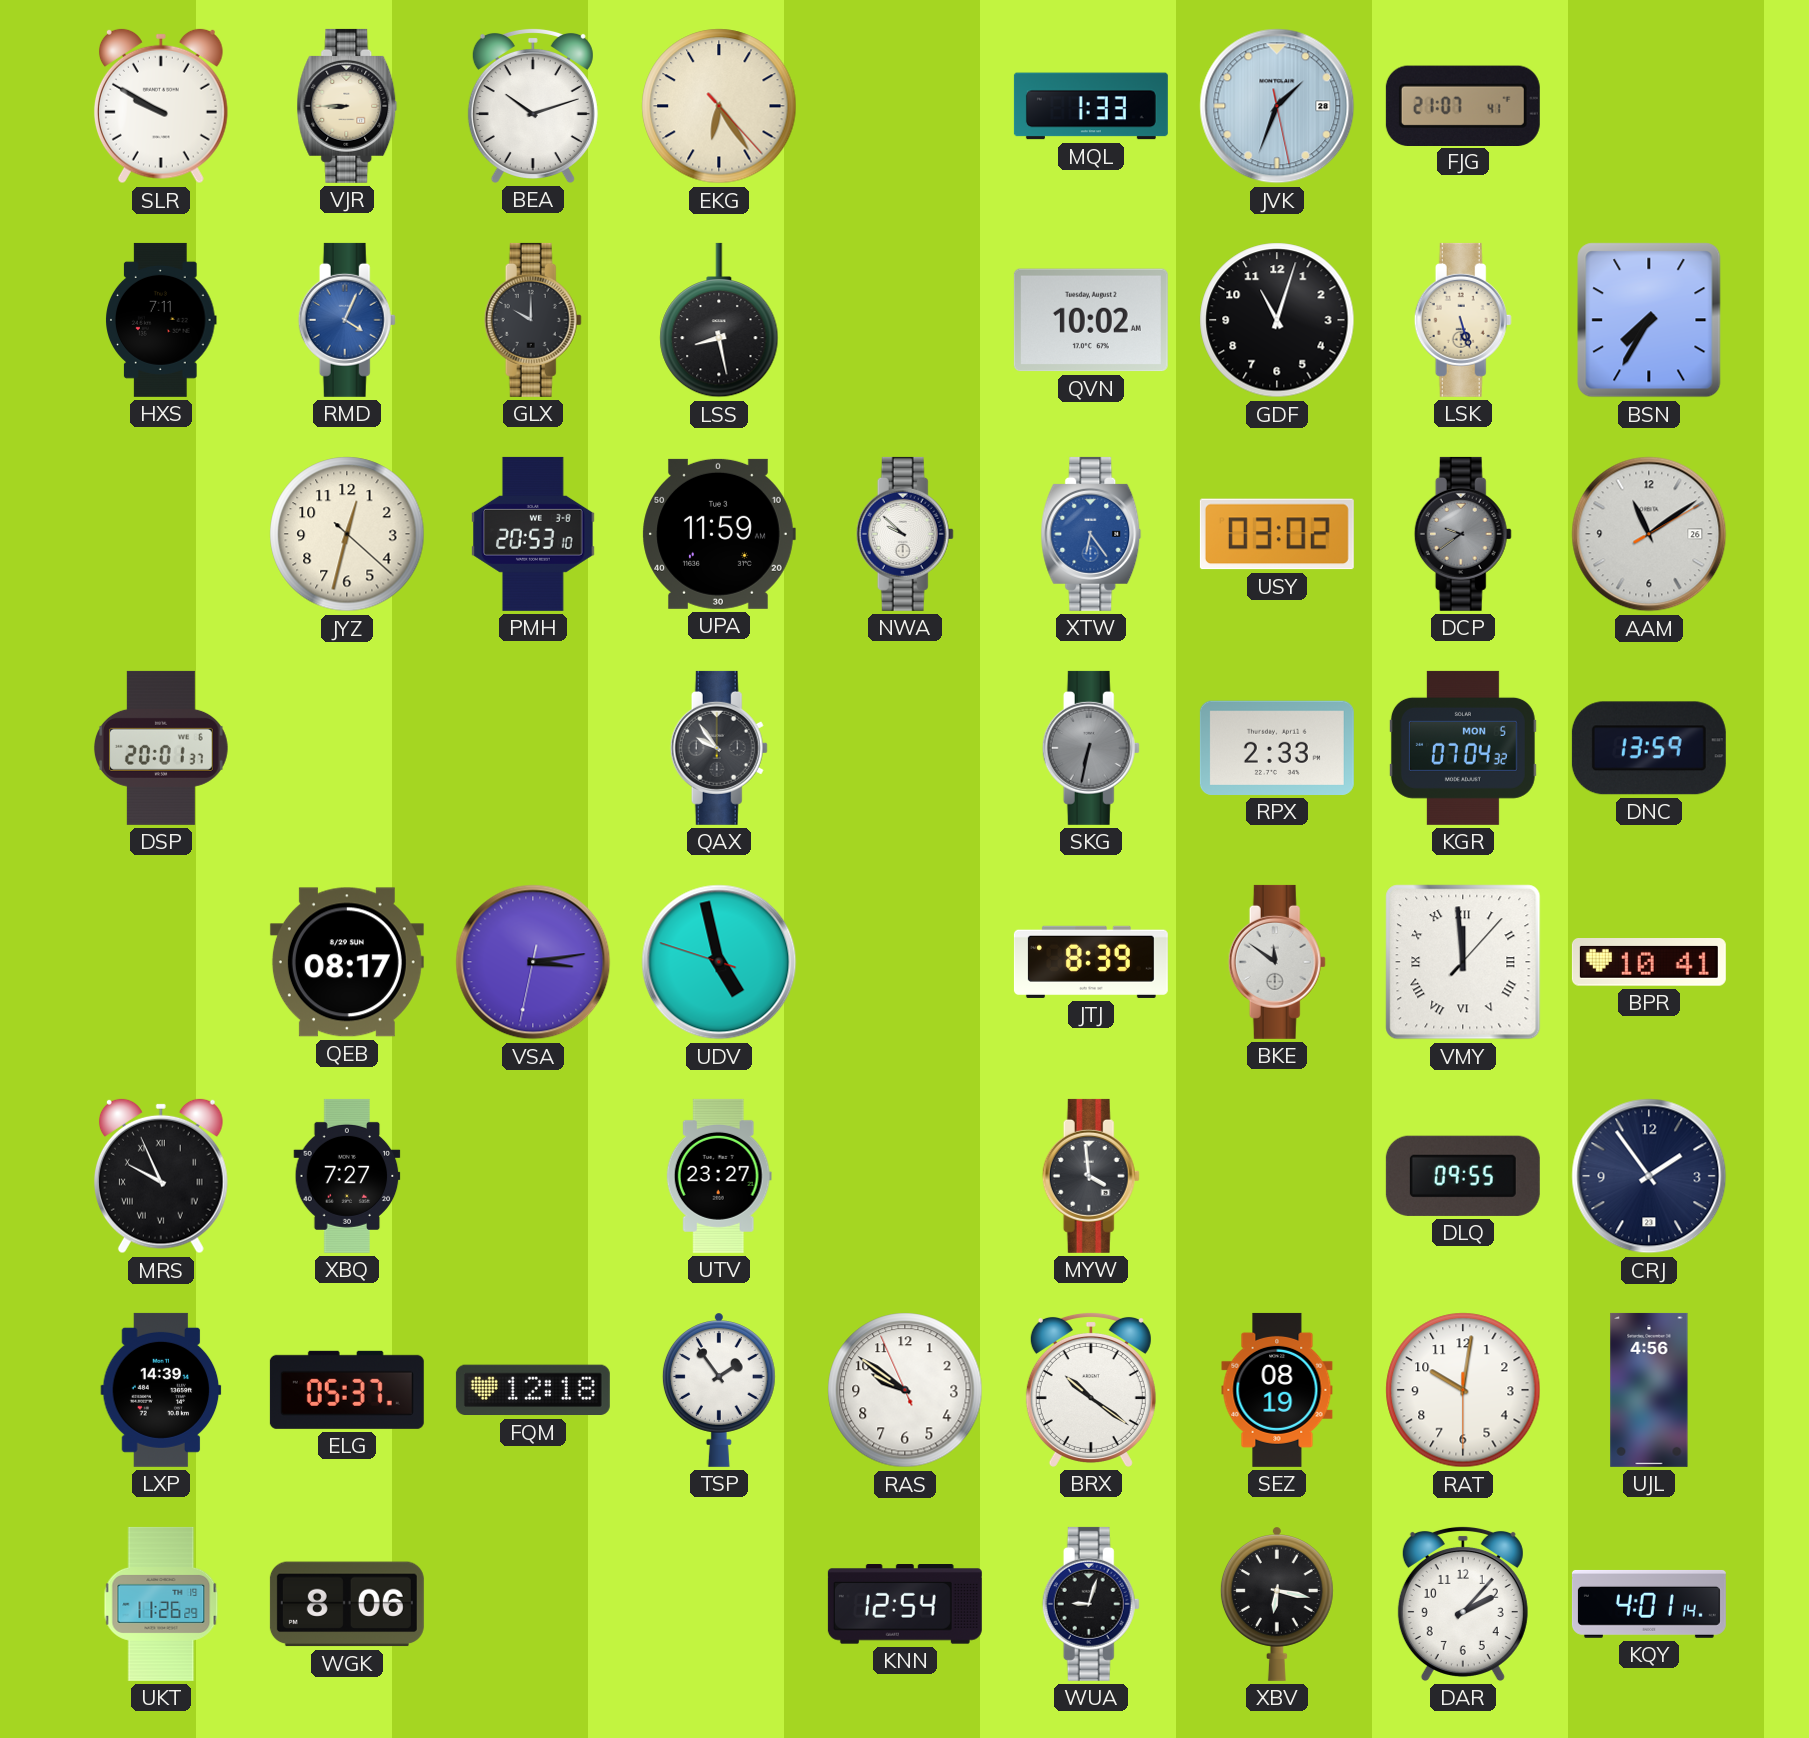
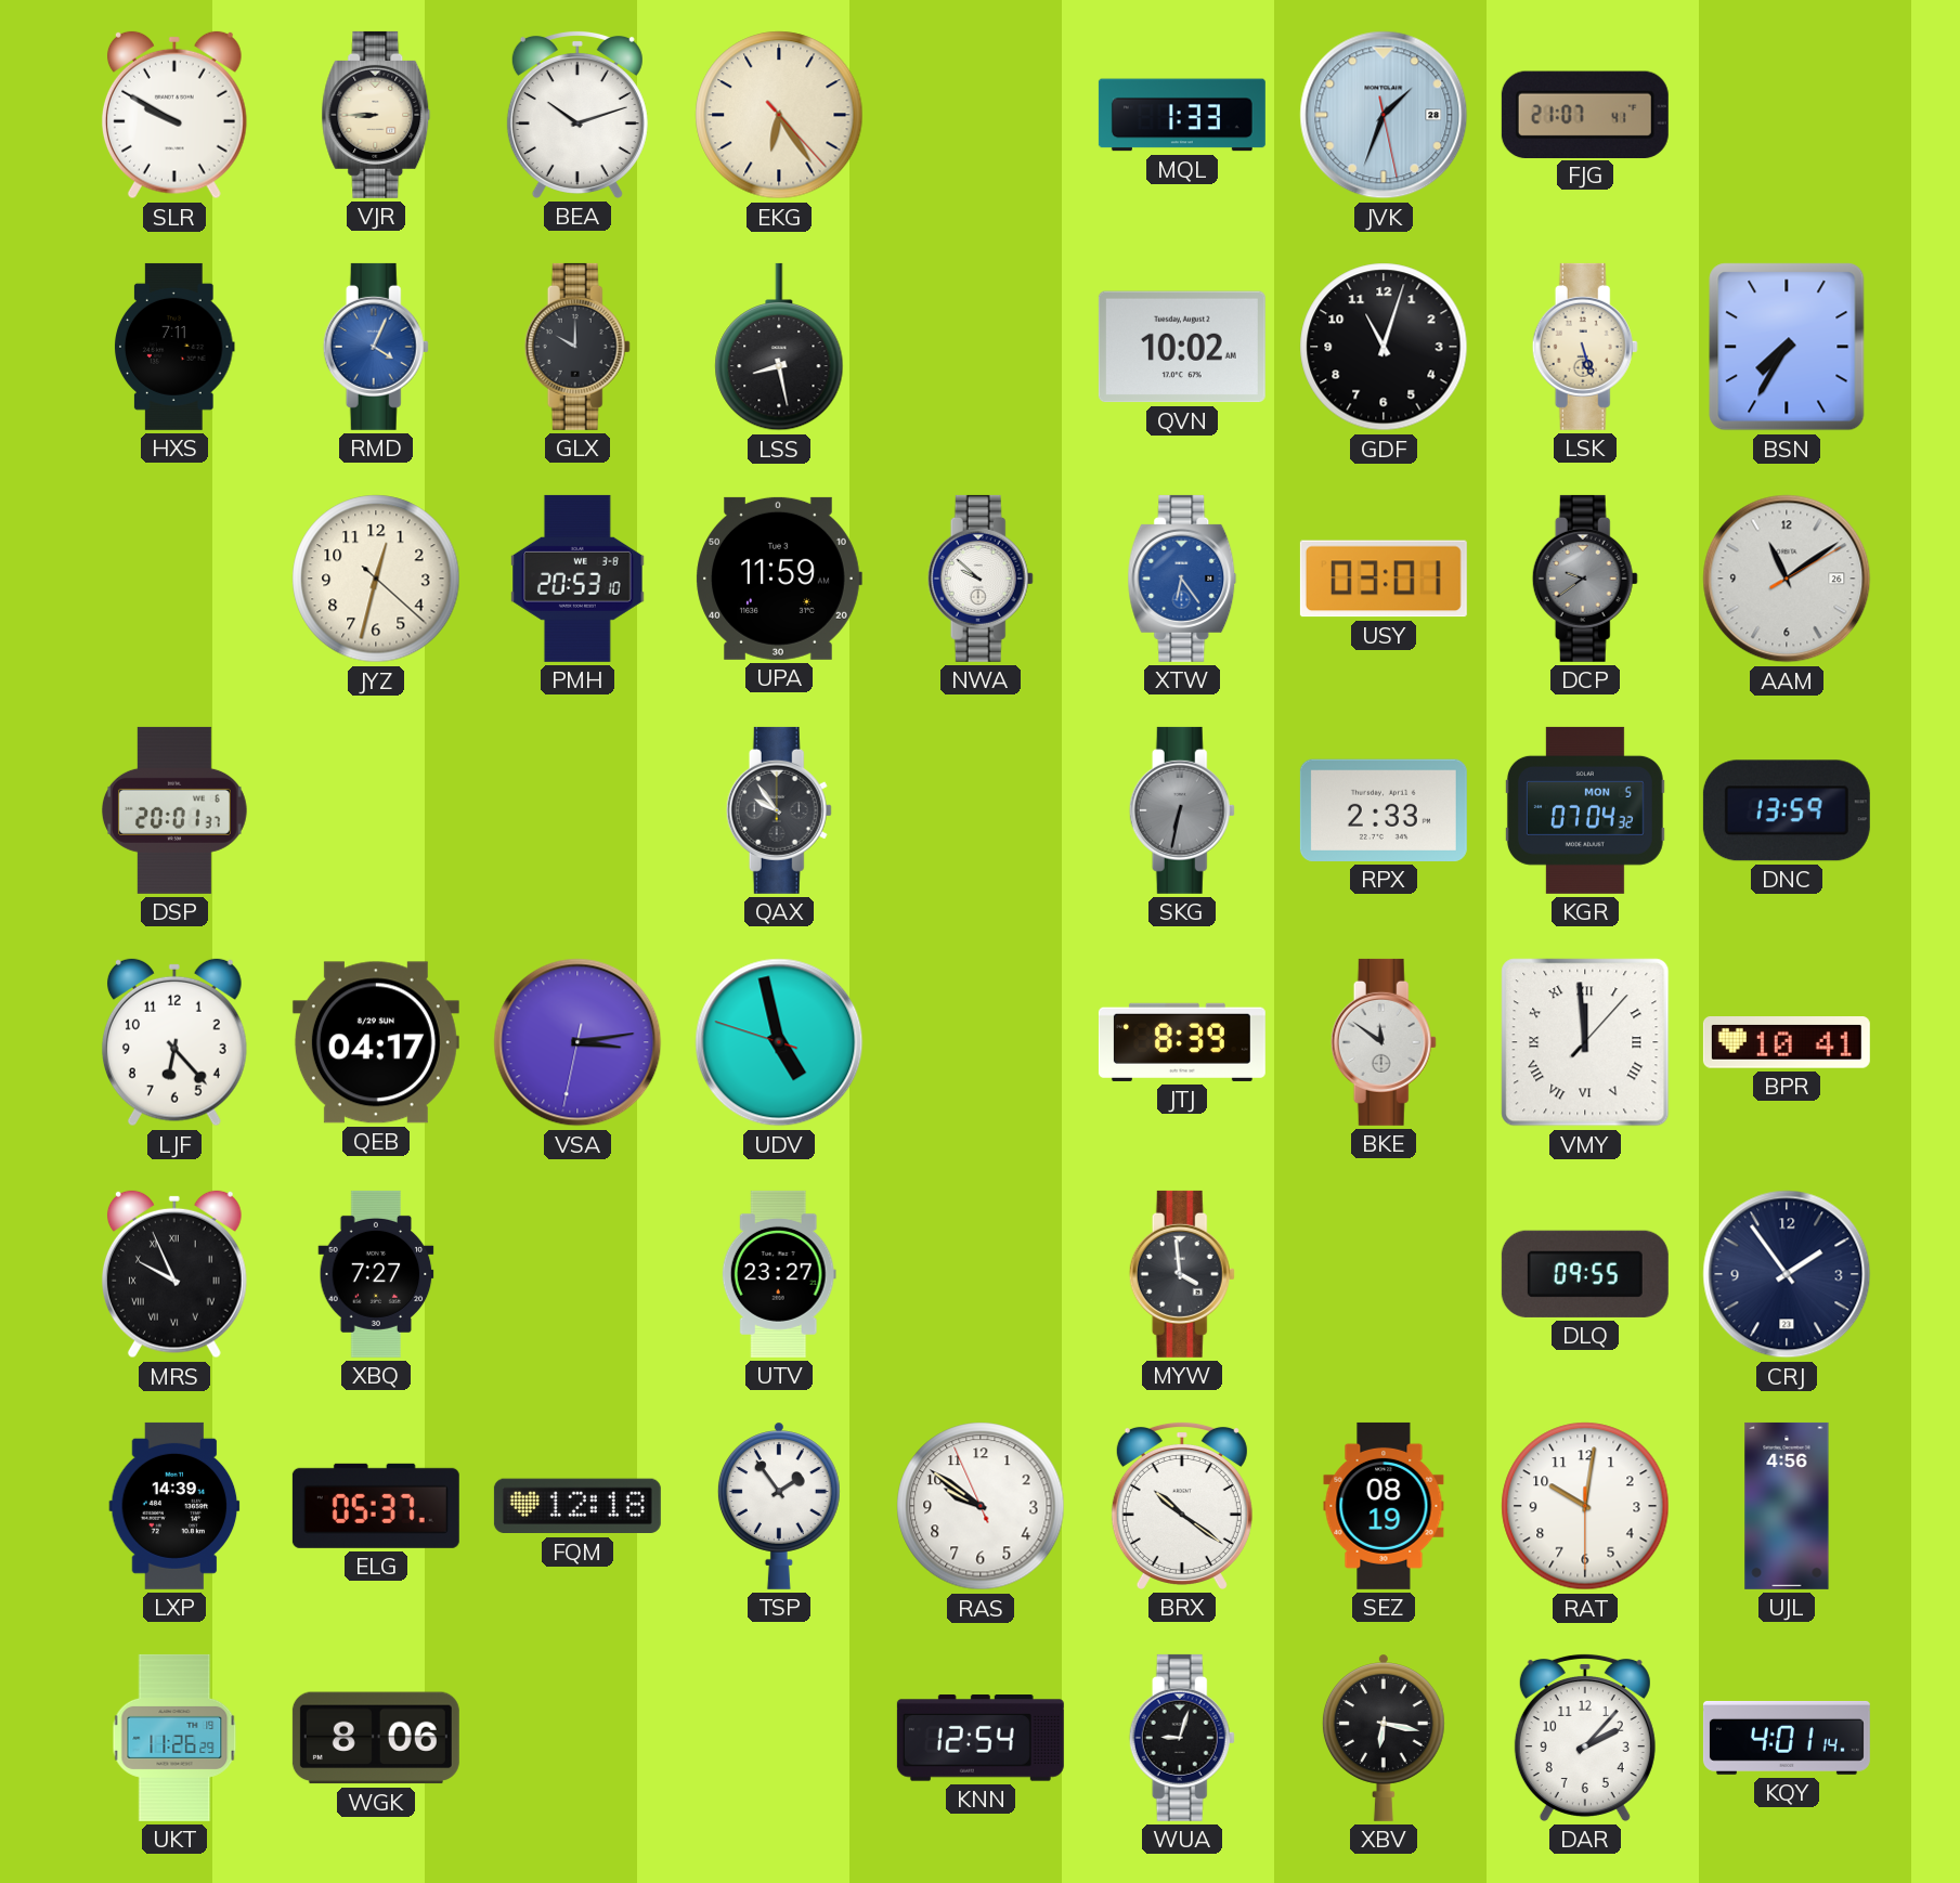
USY: 03:02 -> 03:01
LJF: none -> 6:23
QEB: 08:17 -> 04:17
